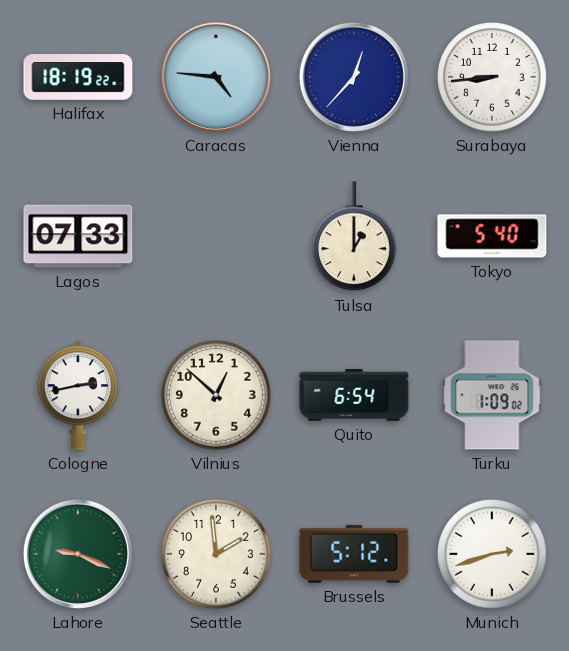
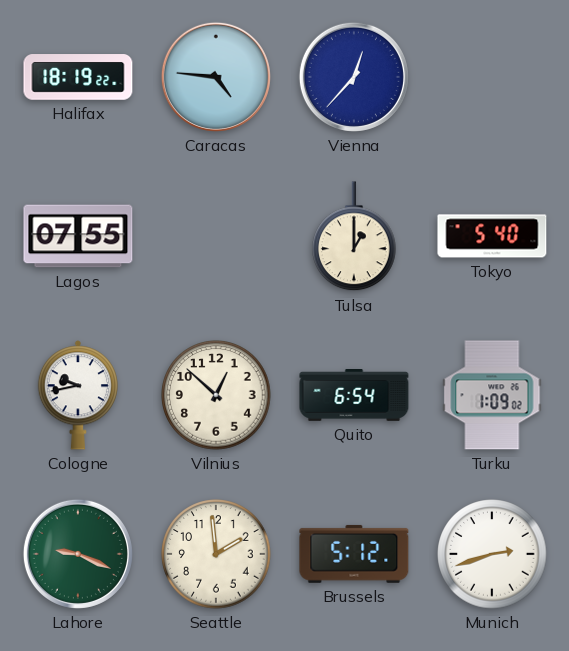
Surabaya: 8:44 -> none
Lagos: 07:33 -> 07:55
Cologne: 2:43 -> 9:43
